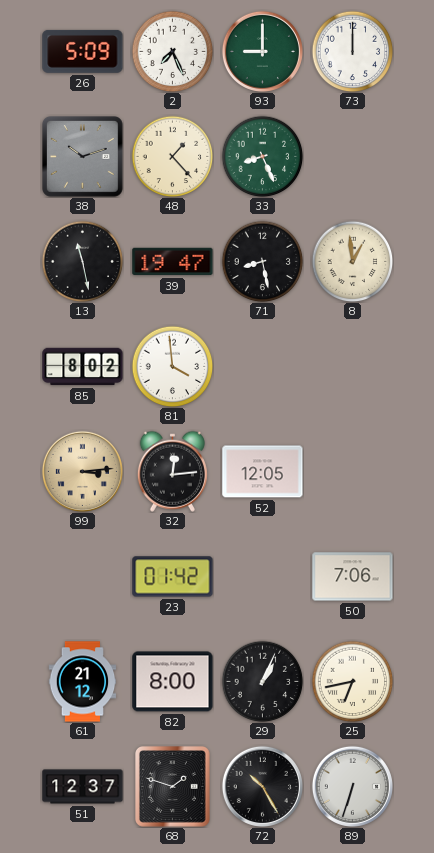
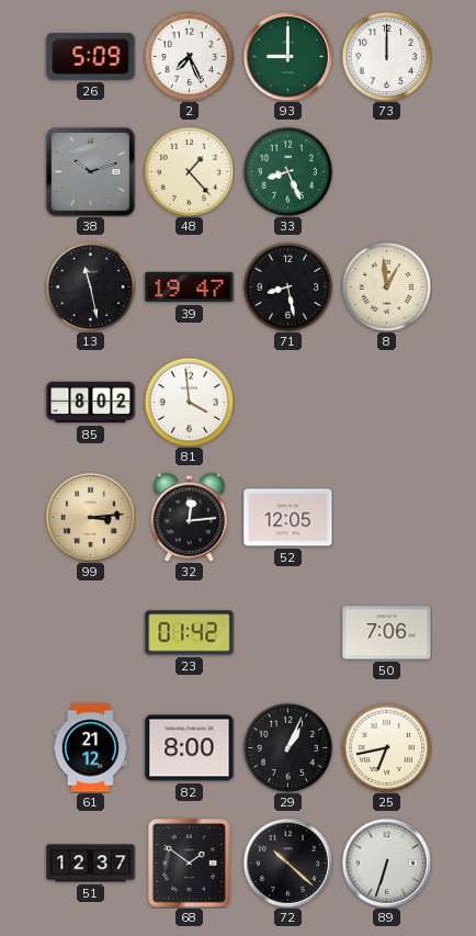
68: 1:48 -> 1:51
72: 10:25 -> 10:22
